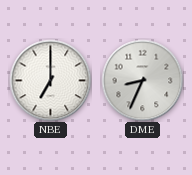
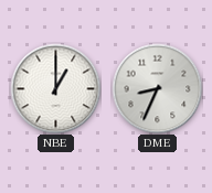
NBE: 7:00 -> 1:00
